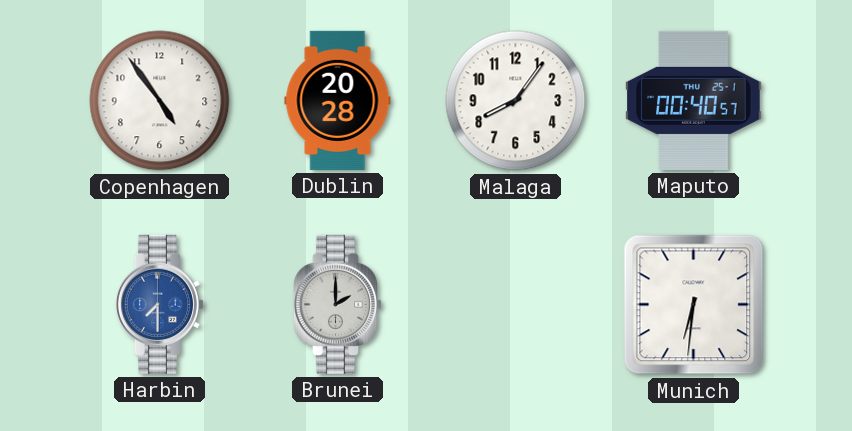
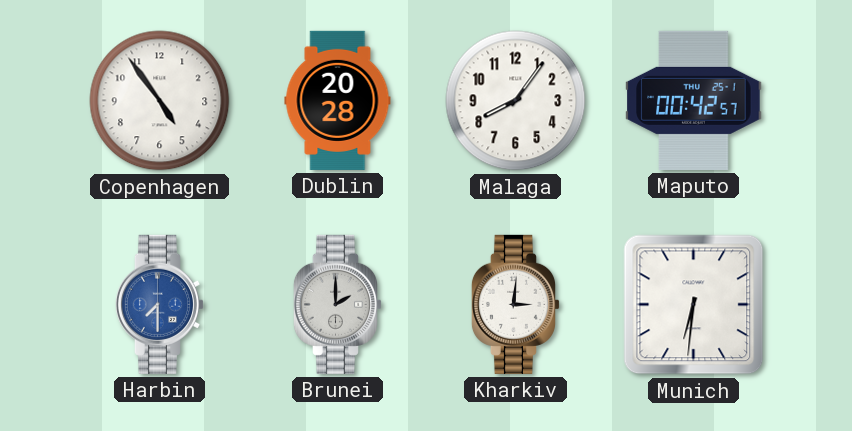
Maputo: 00:40 -> 00:42
Kharkiv: none -> 3:01
